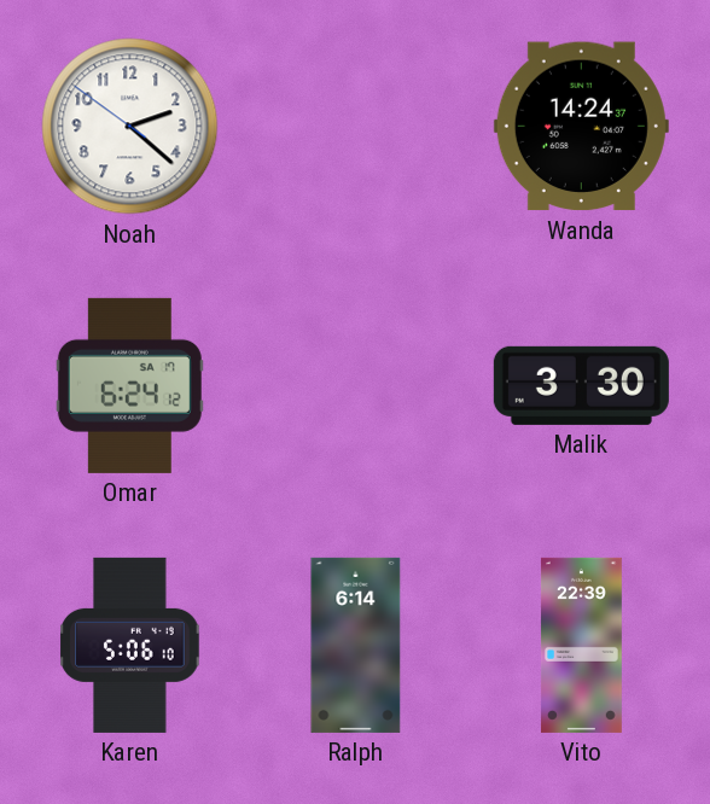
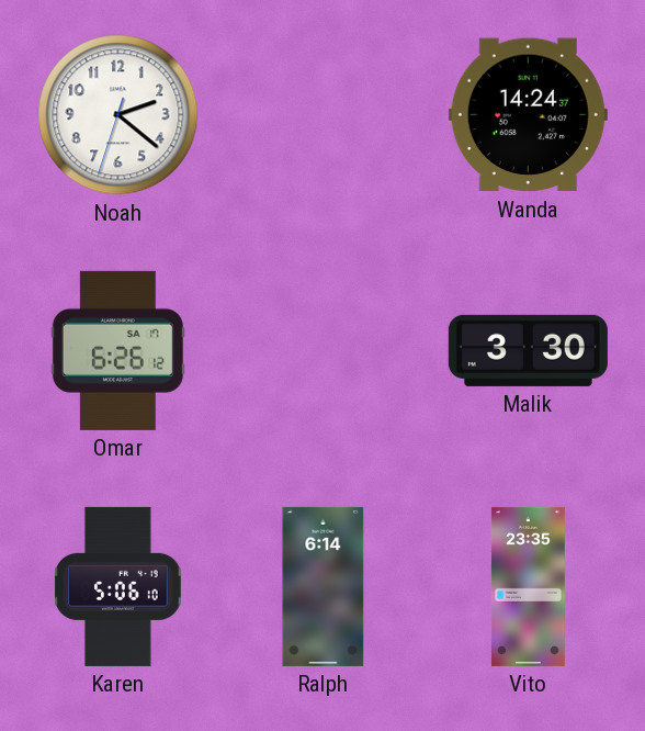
Noah: 2:21:51 -> 2:21:33
Omar: 6:24 -> 6:26
Vito: 22:39 -> 23:35
